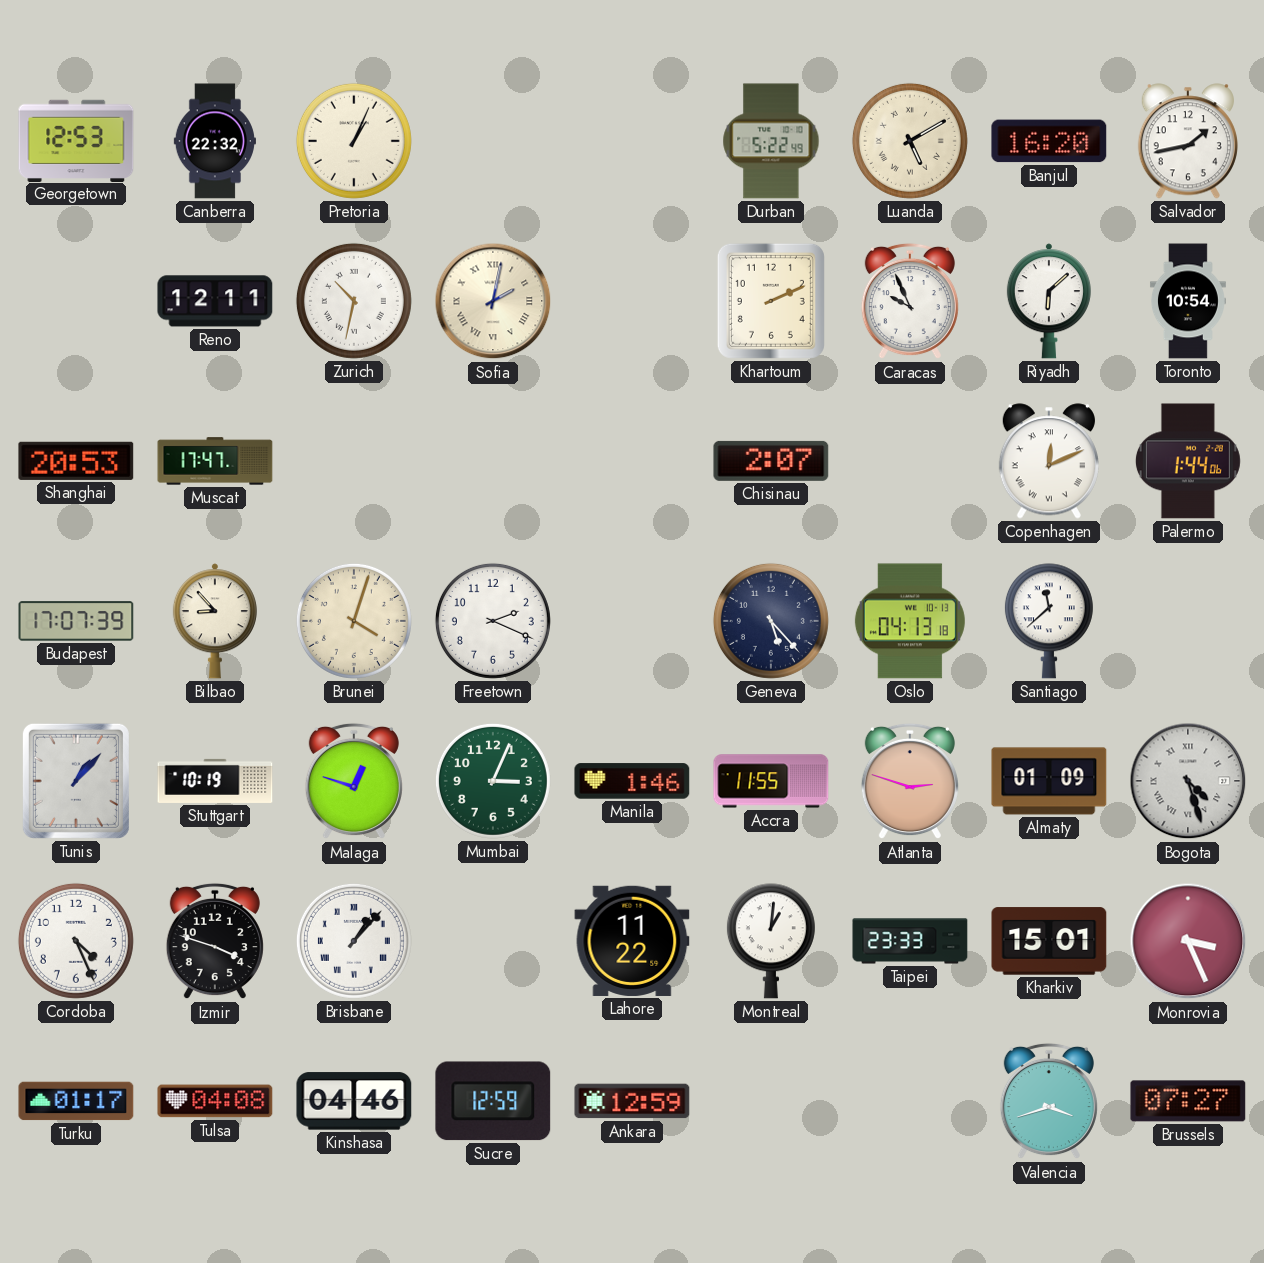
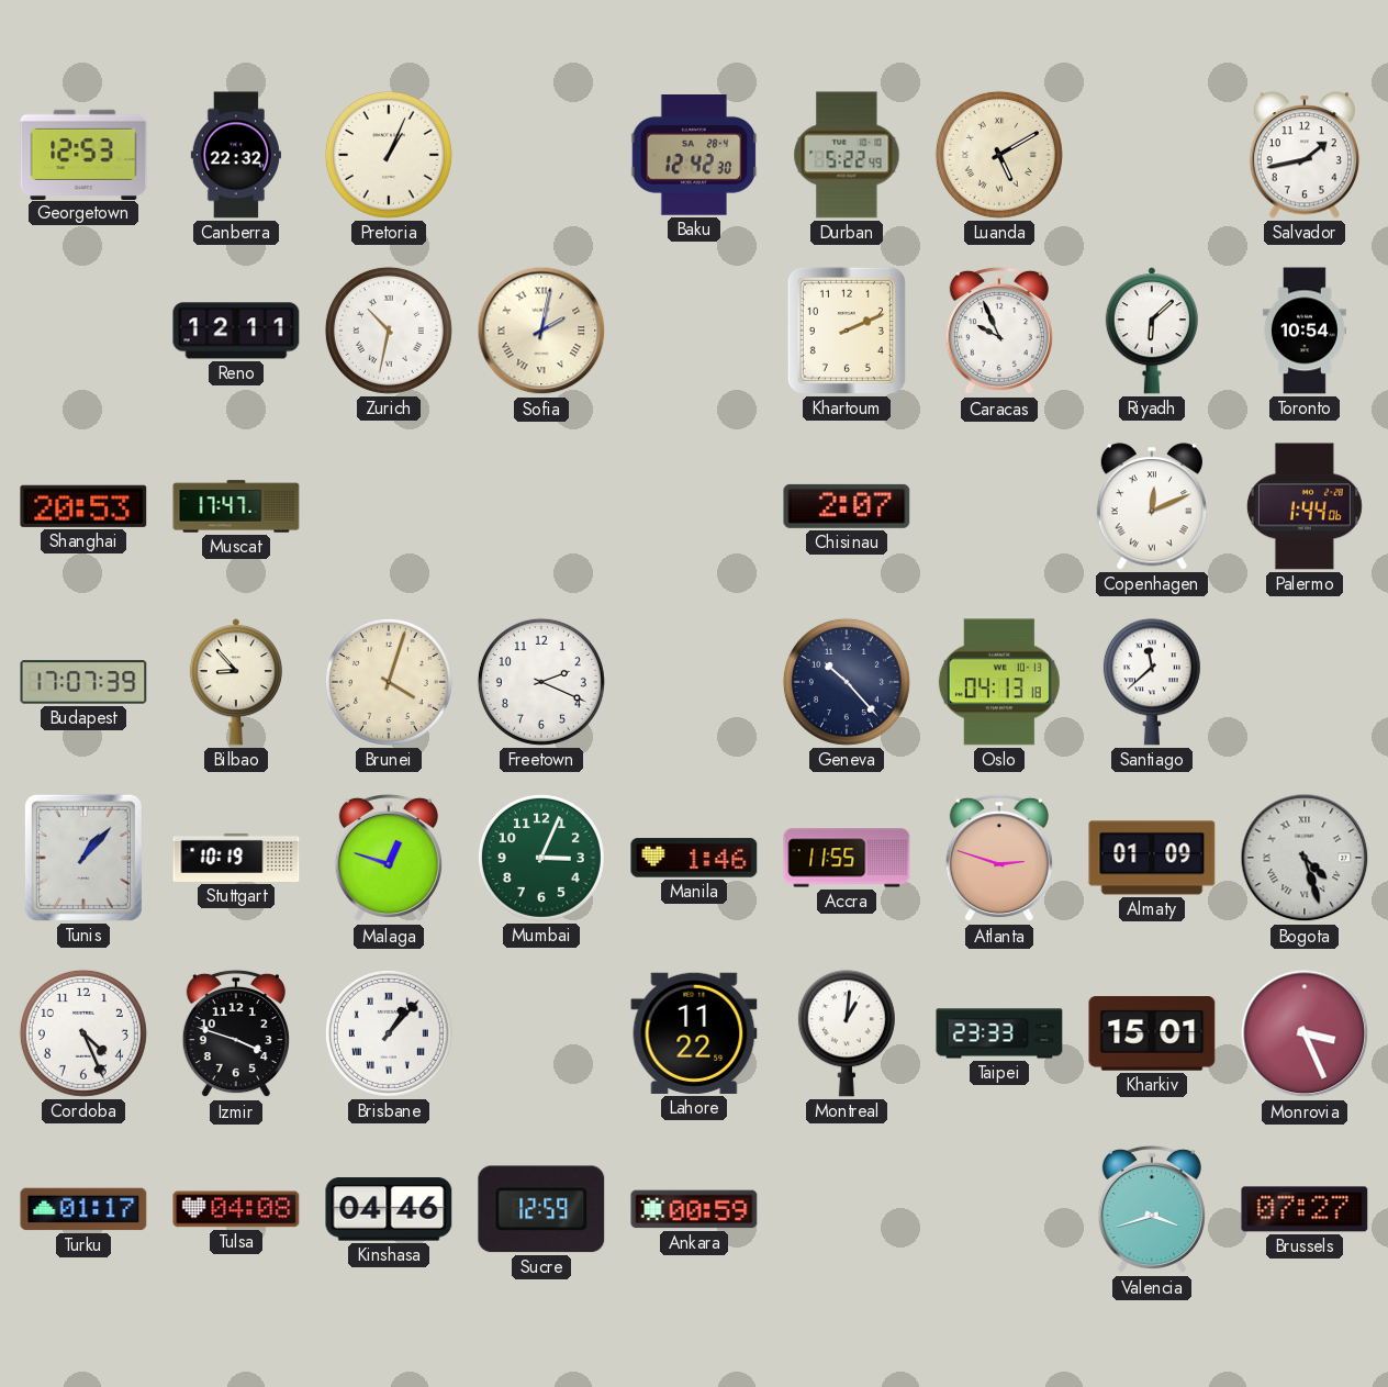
Baku: none -> 12:42
Banjul: 16:20 -> none
Geneva: 5:23 -> 10:23
Ankara: 12:59 -> 00:59
